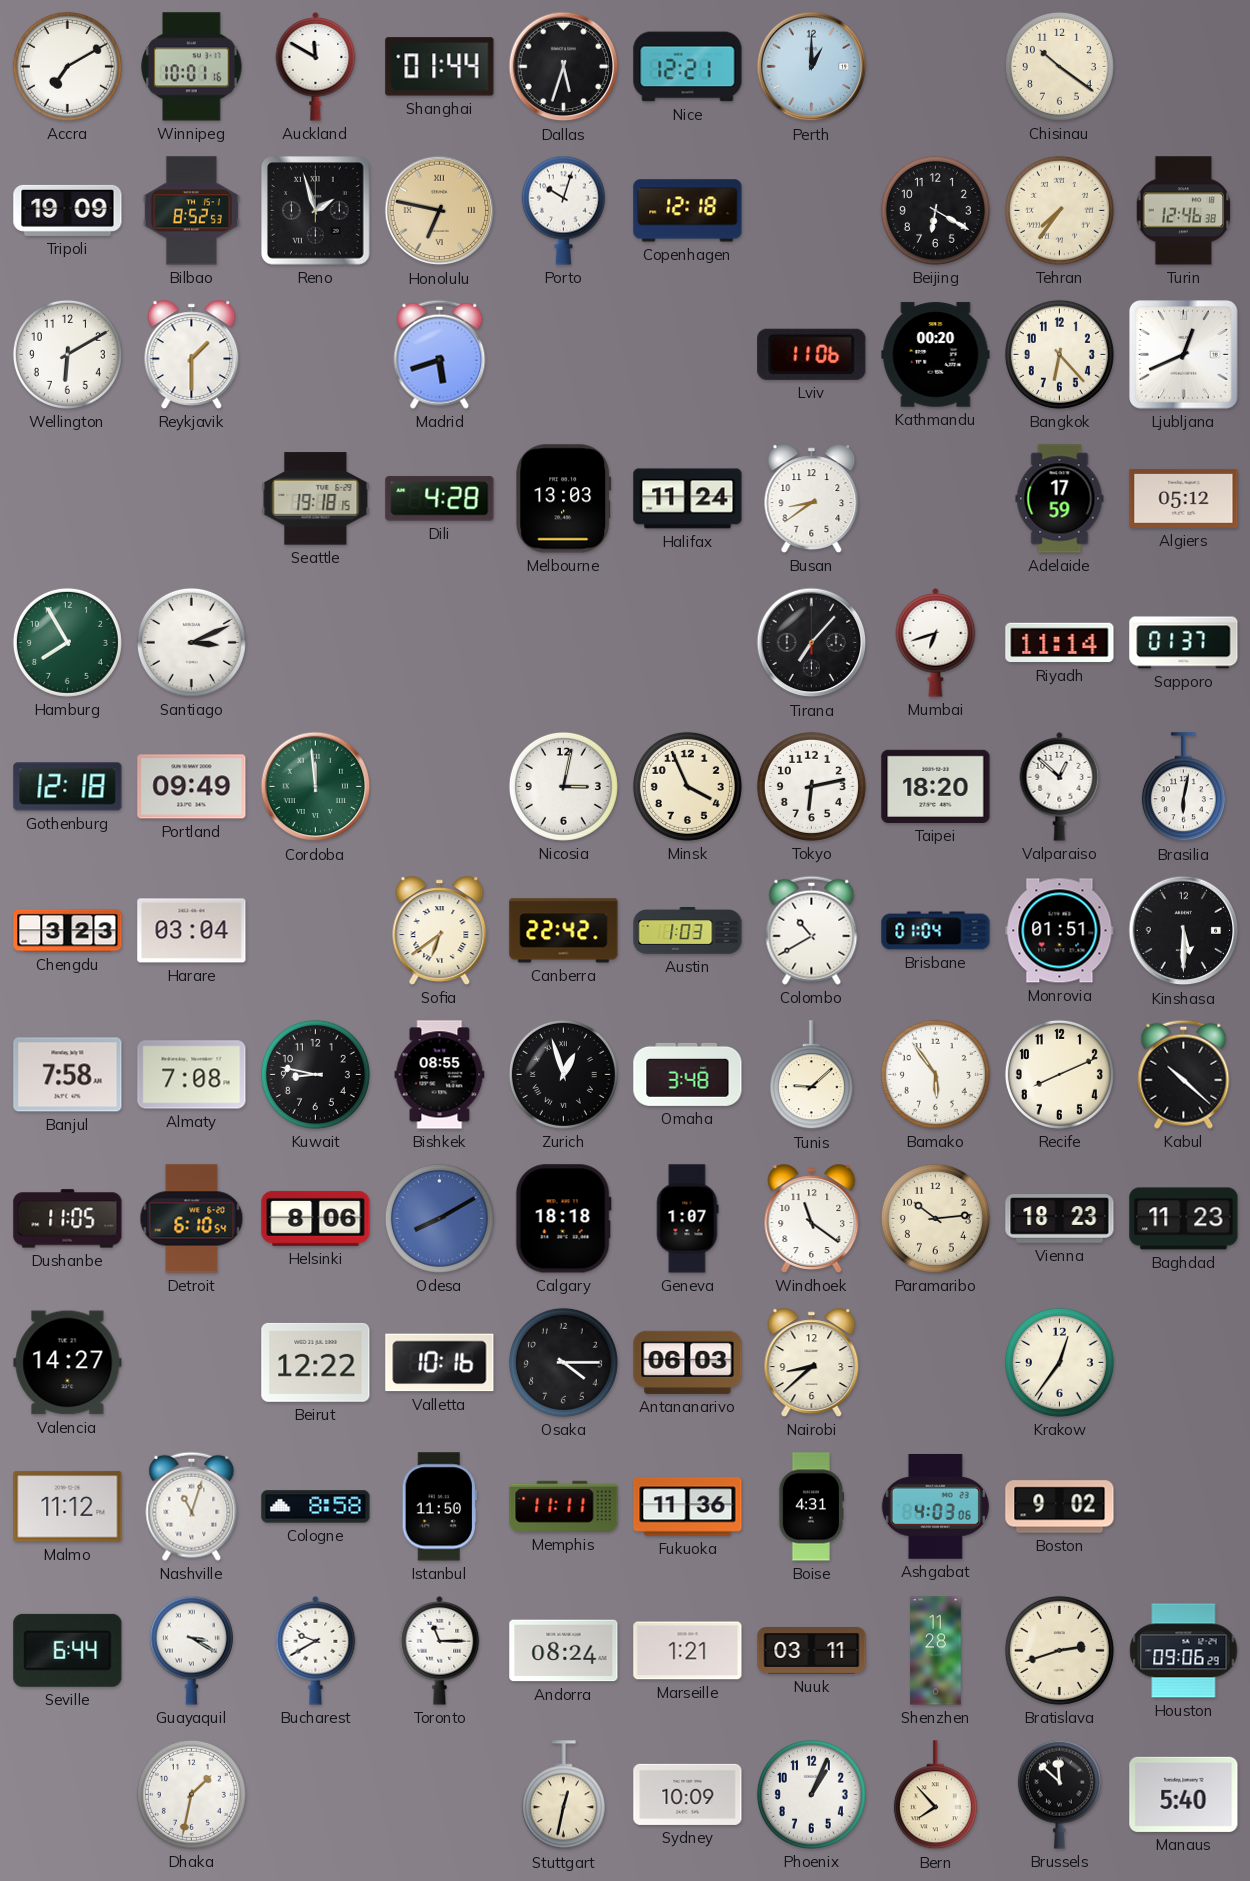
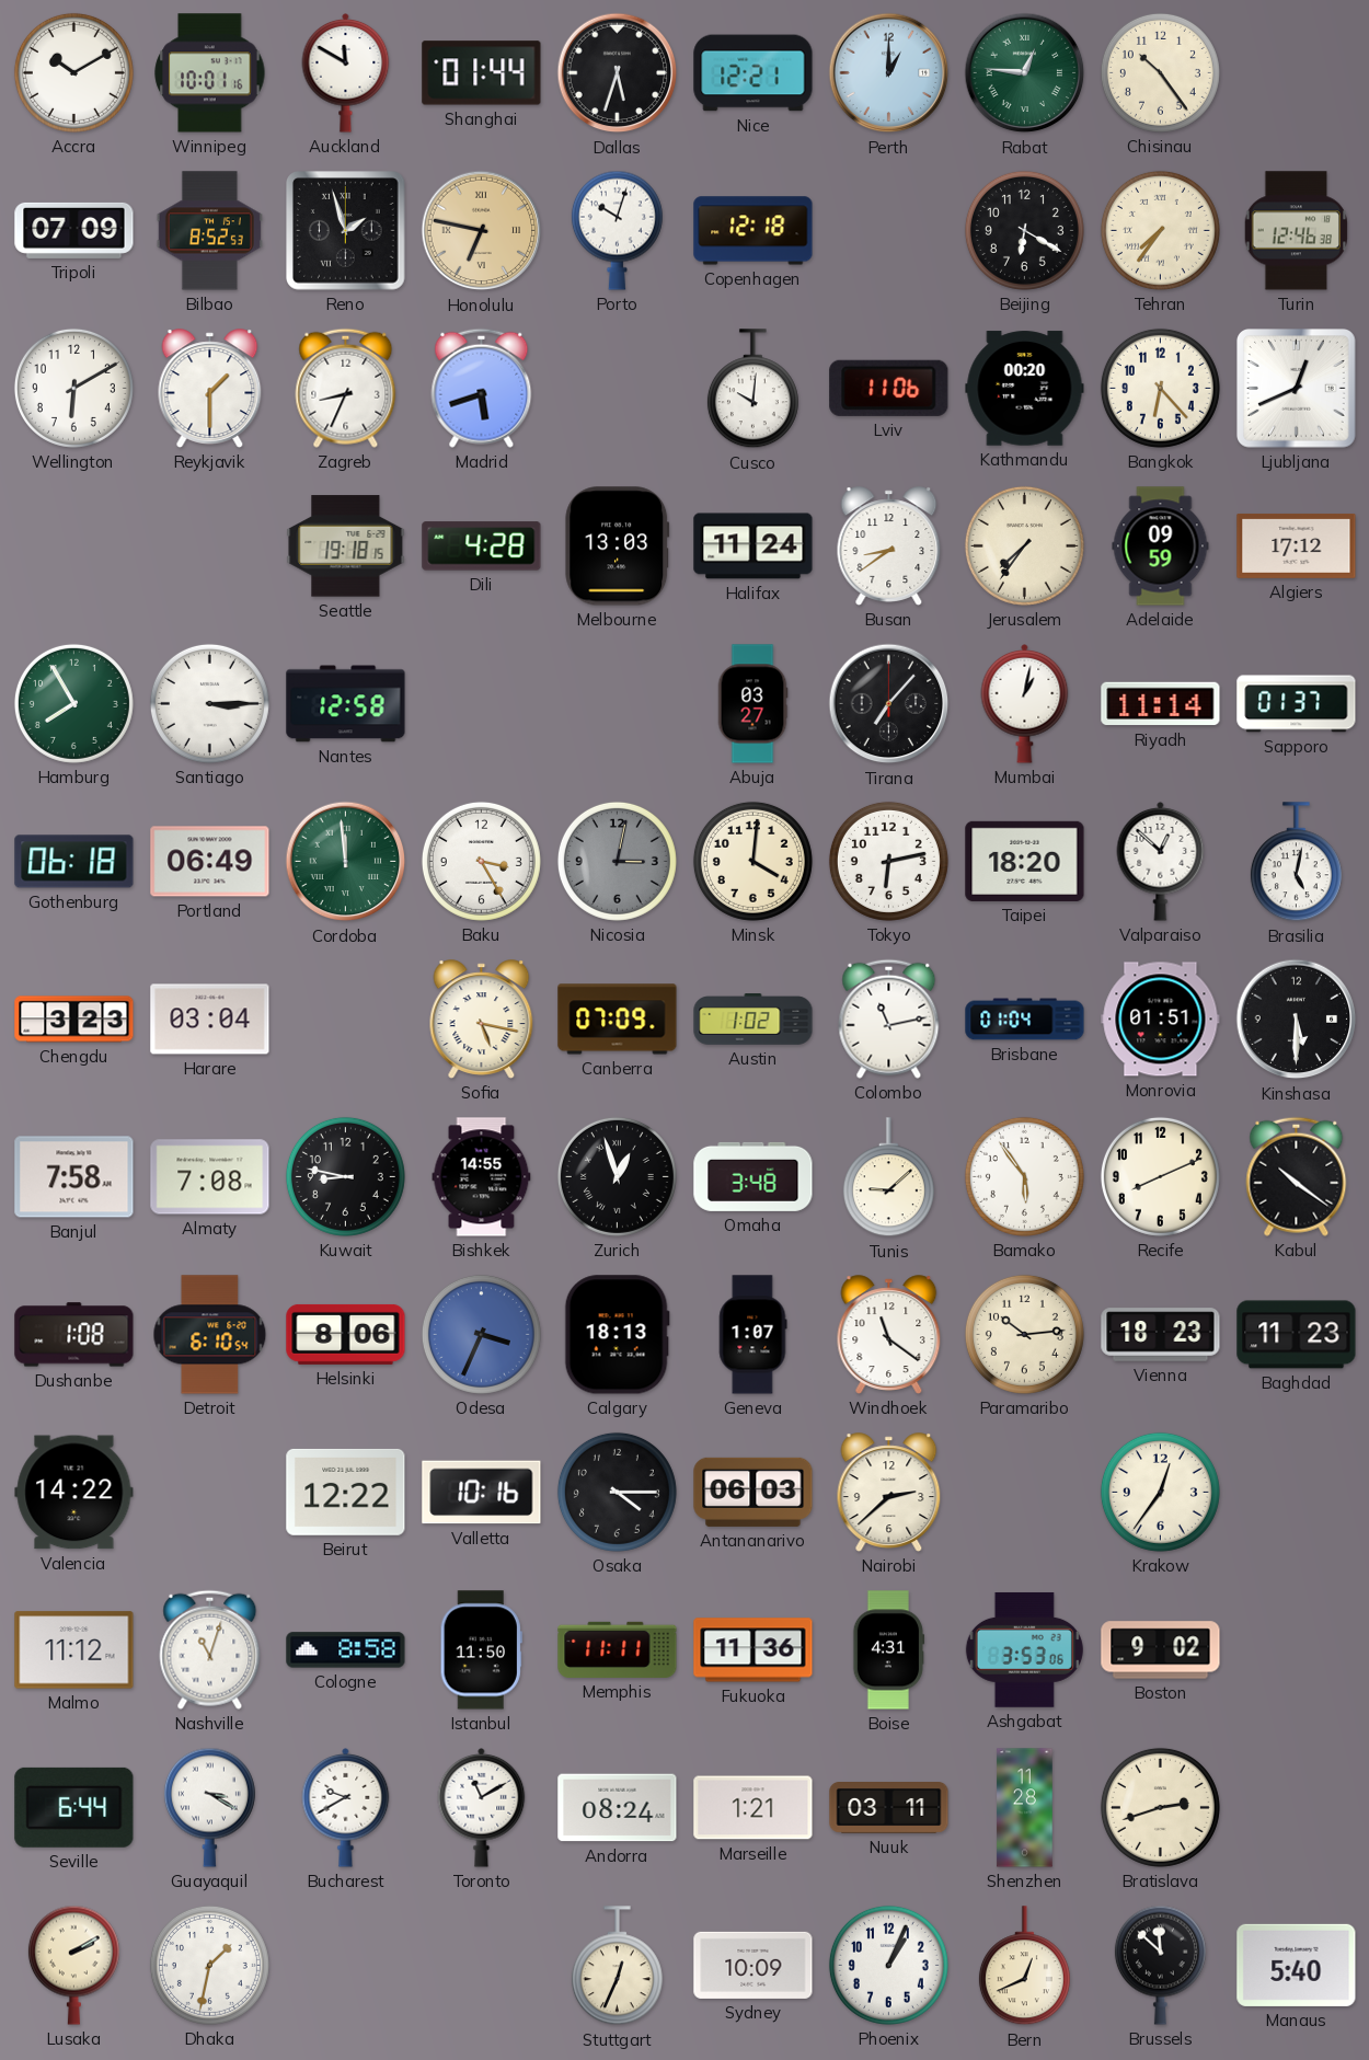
Accra: 7:10 -> 10:10
Rabat: none -> 12:46
Chisinau: 10:21 -> 10:24
Tripoli: 19:09 -> 07:09
Zagreb: none -> 8:34
Cusco: none -> 10:01
Jerusalem: none -> 7:36
Adelaide: 17:59 -> 09:59
Algiers: 05:12 -> 17:12
Santiago: 3:11 -> 3:15
Nantes: none -> 12:58
Abuja: none -> 03:27
Mumbai: 6:42 -> 1:02
Gothenburg: 12:18 -> 06:18
Portland: 09:49 -> 06:49
Baku: none -> 3:25
Nicosia dial: white -> grey
Minsk: 3:56 -> 4:01
Brasilia: 6:02 -> 5:02
Sofia: 6:39 -> 5:17
Canberra: 22:42 -> 07:09
Austin: 1:03 -> 1:02
Colombo: 10:40 -> 11:13
Bishkek: 08:55 -> 14:55
Kabul: 10:22 -> 10:21
Dushanbe: 11:05 -> 1:08
Odesa: 8:10 -> 3:34
Calgary: 18:18 -> 18:13
Valencia: 14:27 -> 14:22
Nairobi: 8:38 -> 2:38
Ashgabat: 4:03 -> 3:53
Toronto: 11:15 -> 11:10
Houston: 09:06 -> none
Lusaka: none -> 2:10
Stuttgart: 12:32 -> 12:34
Bern: 7:53 -> 12:41
